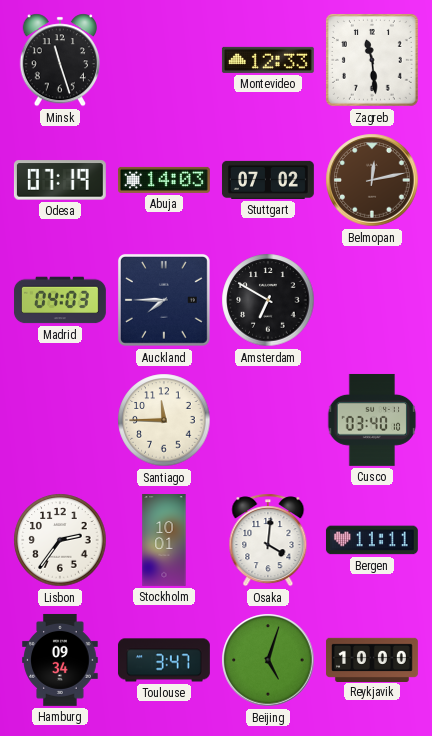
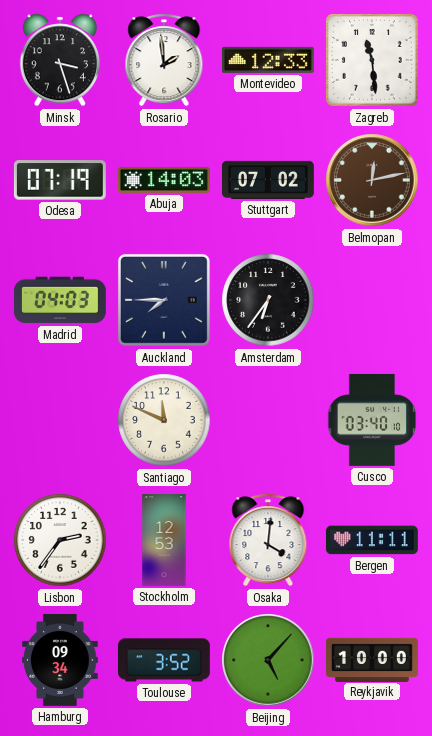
Minsk: 11:27 -> 3:27
Rosario: none -> 1:59
Amsterdam: 6:50 -> 6:36
Santiago: 11:45 -> 11:49
Stockholm: 10:01 -> 12:53
Toulouse: 3:47 -> 3:52
Beijing: 5:03 -> 5:07
